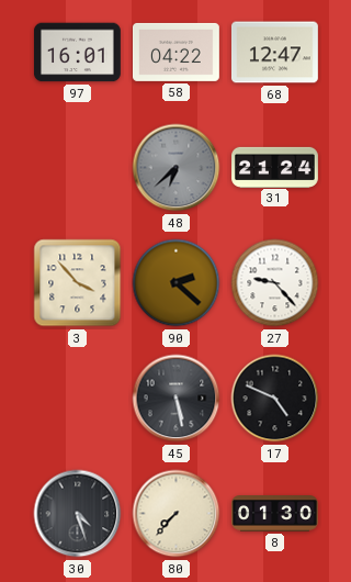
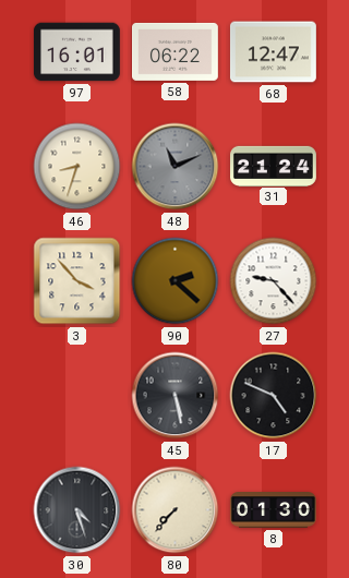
58: 04:22 -> 06:22
46: none -> 8:33
48: 6:38 -> 11:11
